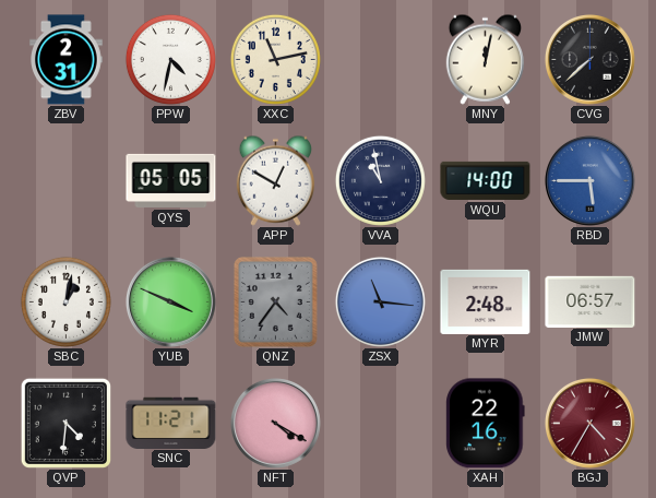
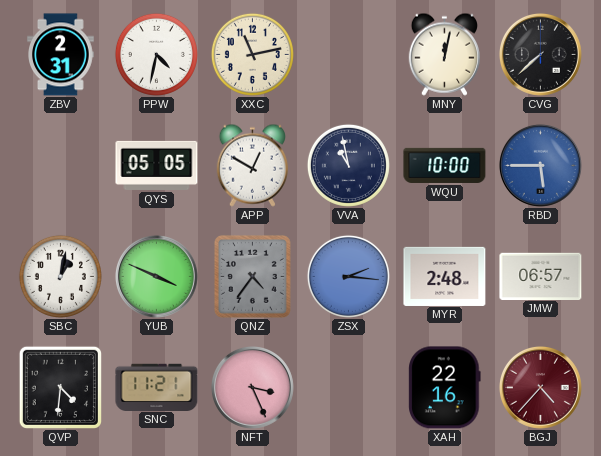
WQU: 14:00 -> 10:00
ZSX: 11:16 -> 2:16
NFT: 4:20 -> 3:26
BGJ: 4:35 -> 4:37
